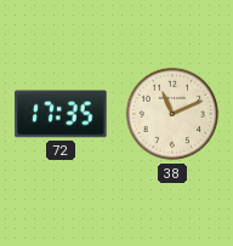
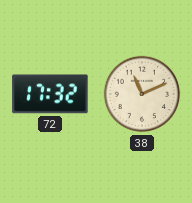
72: 17:35 -> 17:32
